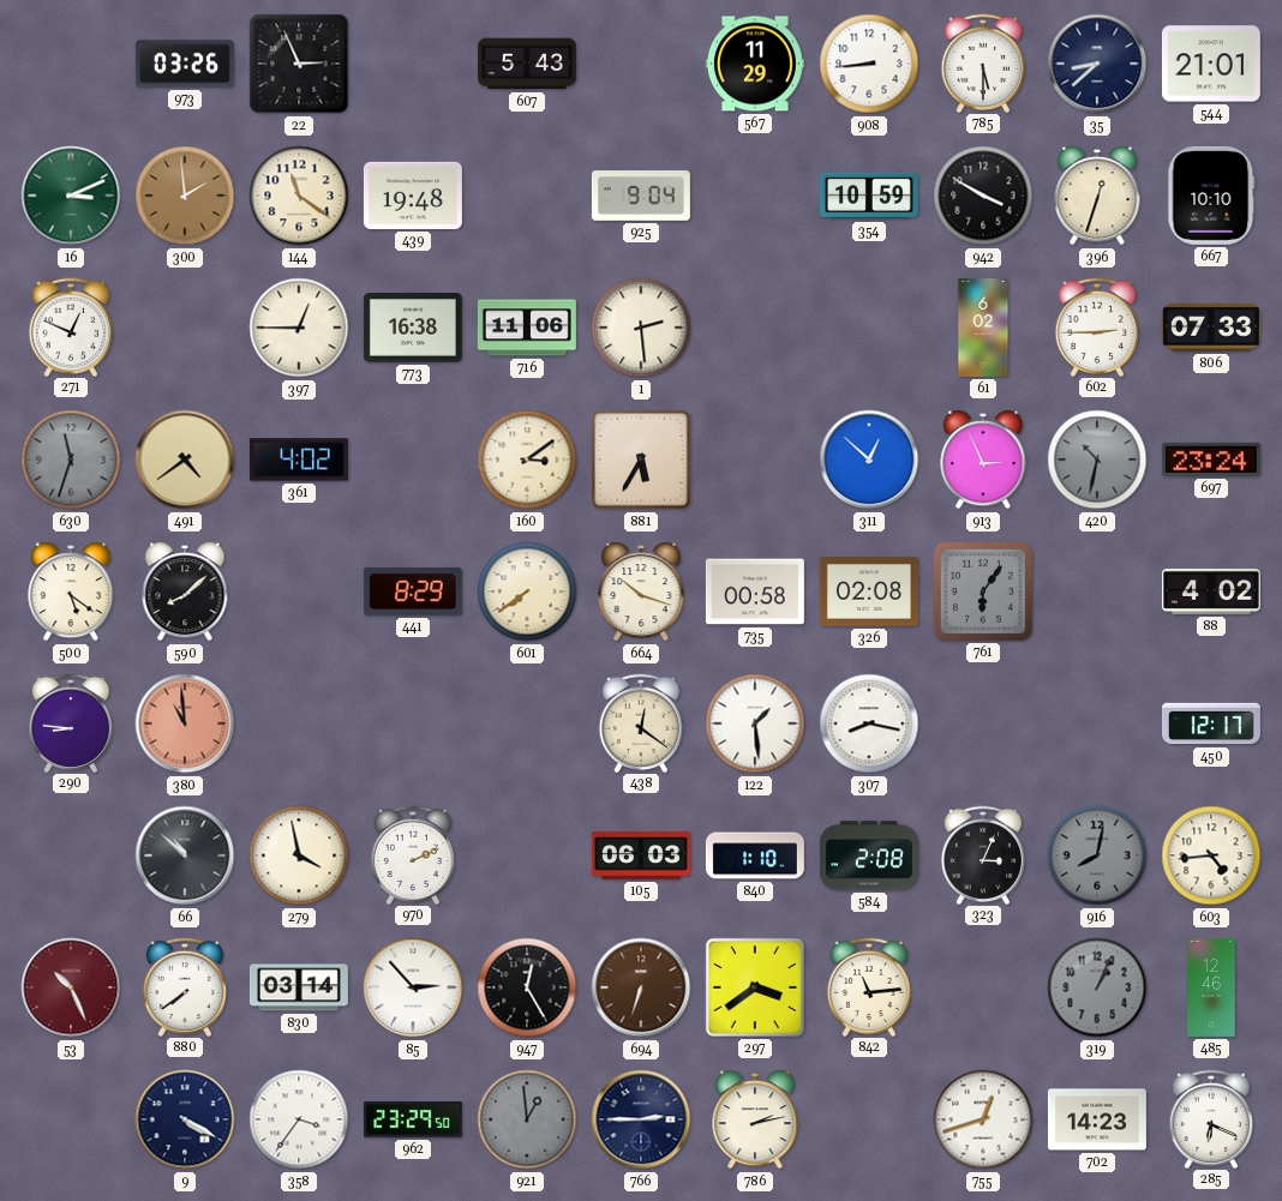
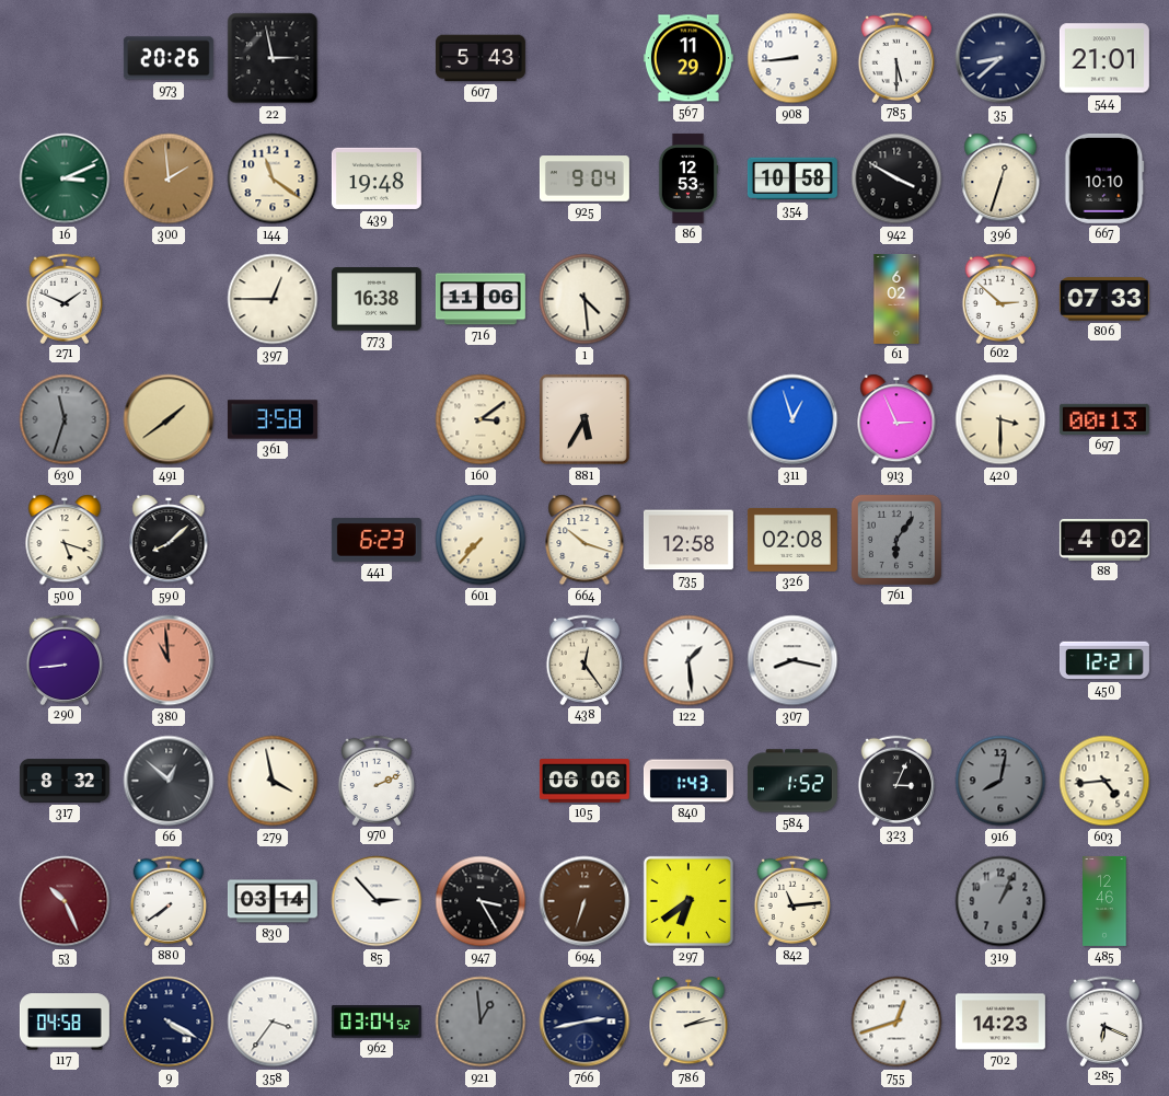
973: 03:26 -> 20:26
22: 2:56 -> 2:58
86: none -> 12:53
354: 10:59 -> 10:58
271: 12:49 -> 1:49
1: 2:29 -> 4:29
602: 2:45 -> 2:52
491: 4:39 -> 1:39
361: 4:02 -> 3:58
311: 12:52 -> 12:57
420: 10:32 -> 3:30
420 dial: grey -> cream
697: 23:24 -> 00:13
500: 5:21 -> 5:18
441: 8:29 -> 6:23
601: 7:39 -> 7:37
735: 00:58 -> 12:58
290: 8:46 -> 8:44
438: 12:21 -> 12:24
450: 12:17 -> 12:21
317: none -> 8:32
66: 10:52 -> 12:52
105: 06:03 -> 06:06
840: 1:10 -> 1:43
584: 2:08 -> 1:52
947: 12:25 -> 3:25
297: 3:39 -> 6:39
117: none -> 04:58
962: 23:29 -> 03:04
766: 2:45 -> 2:43
